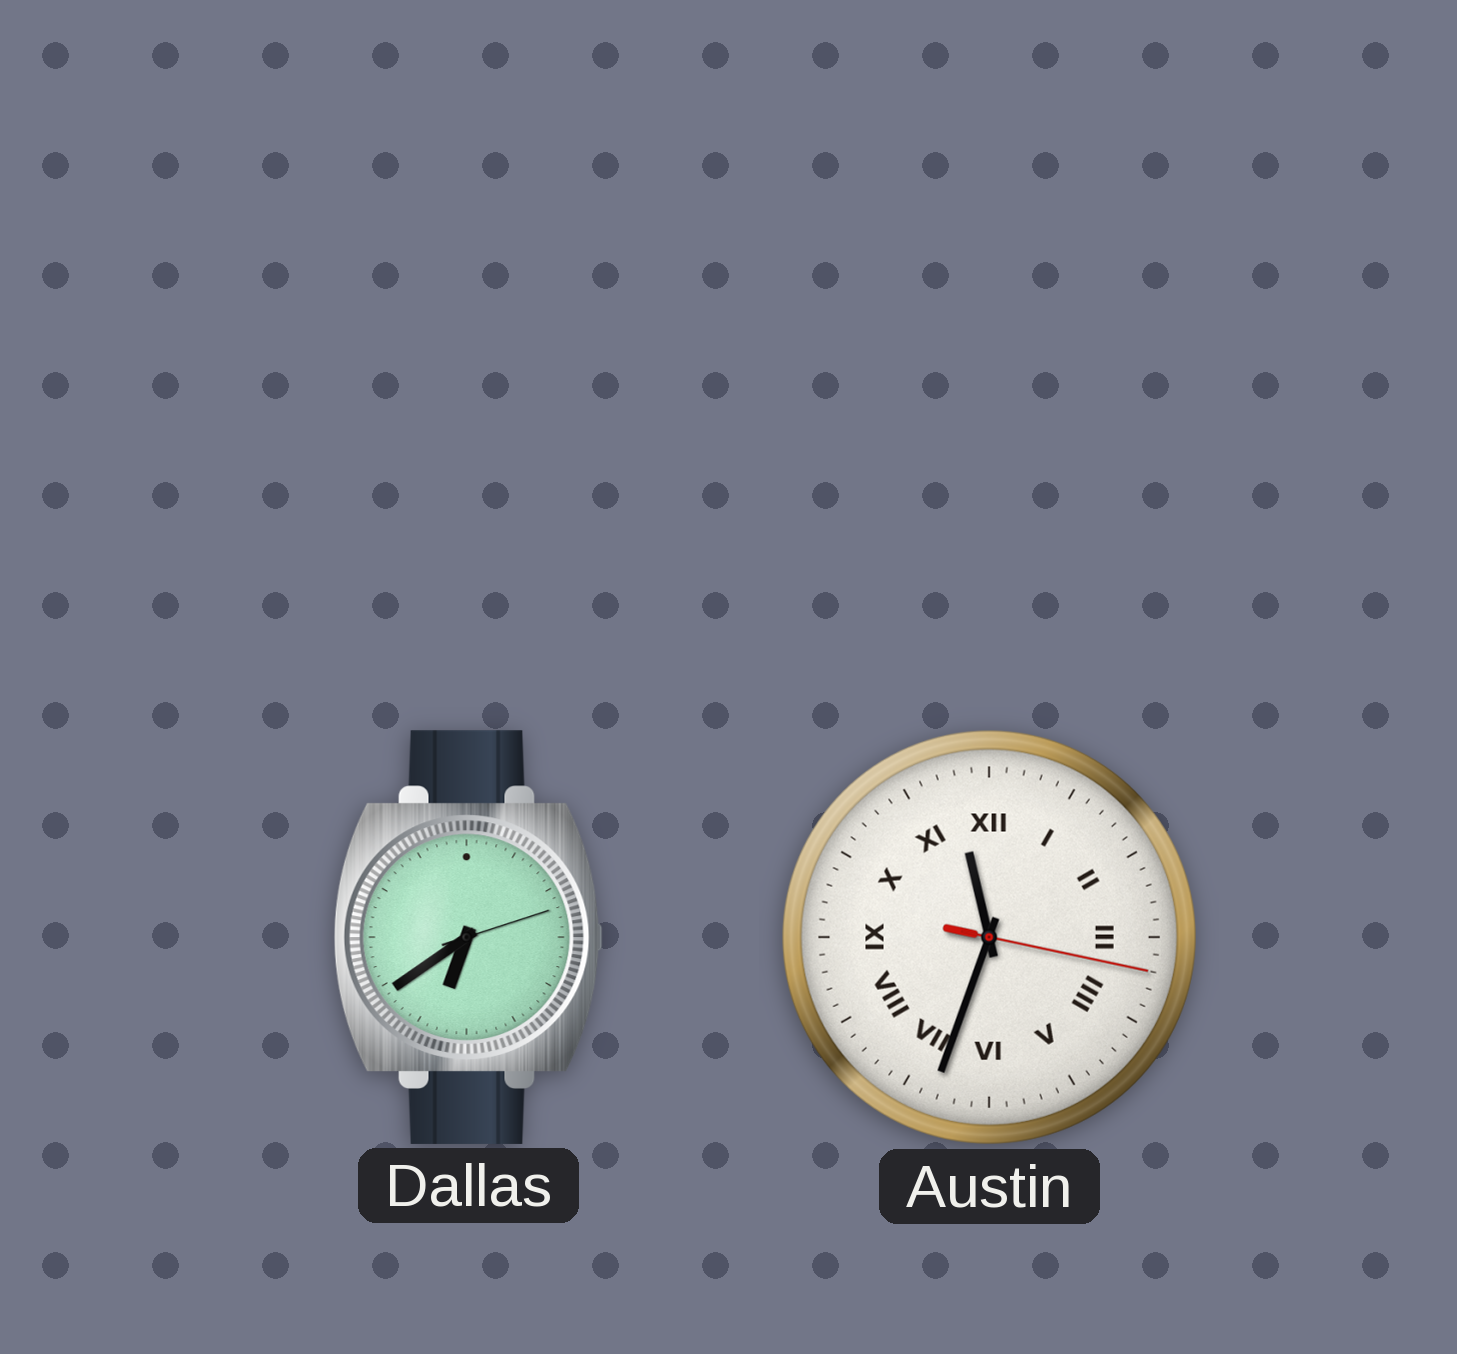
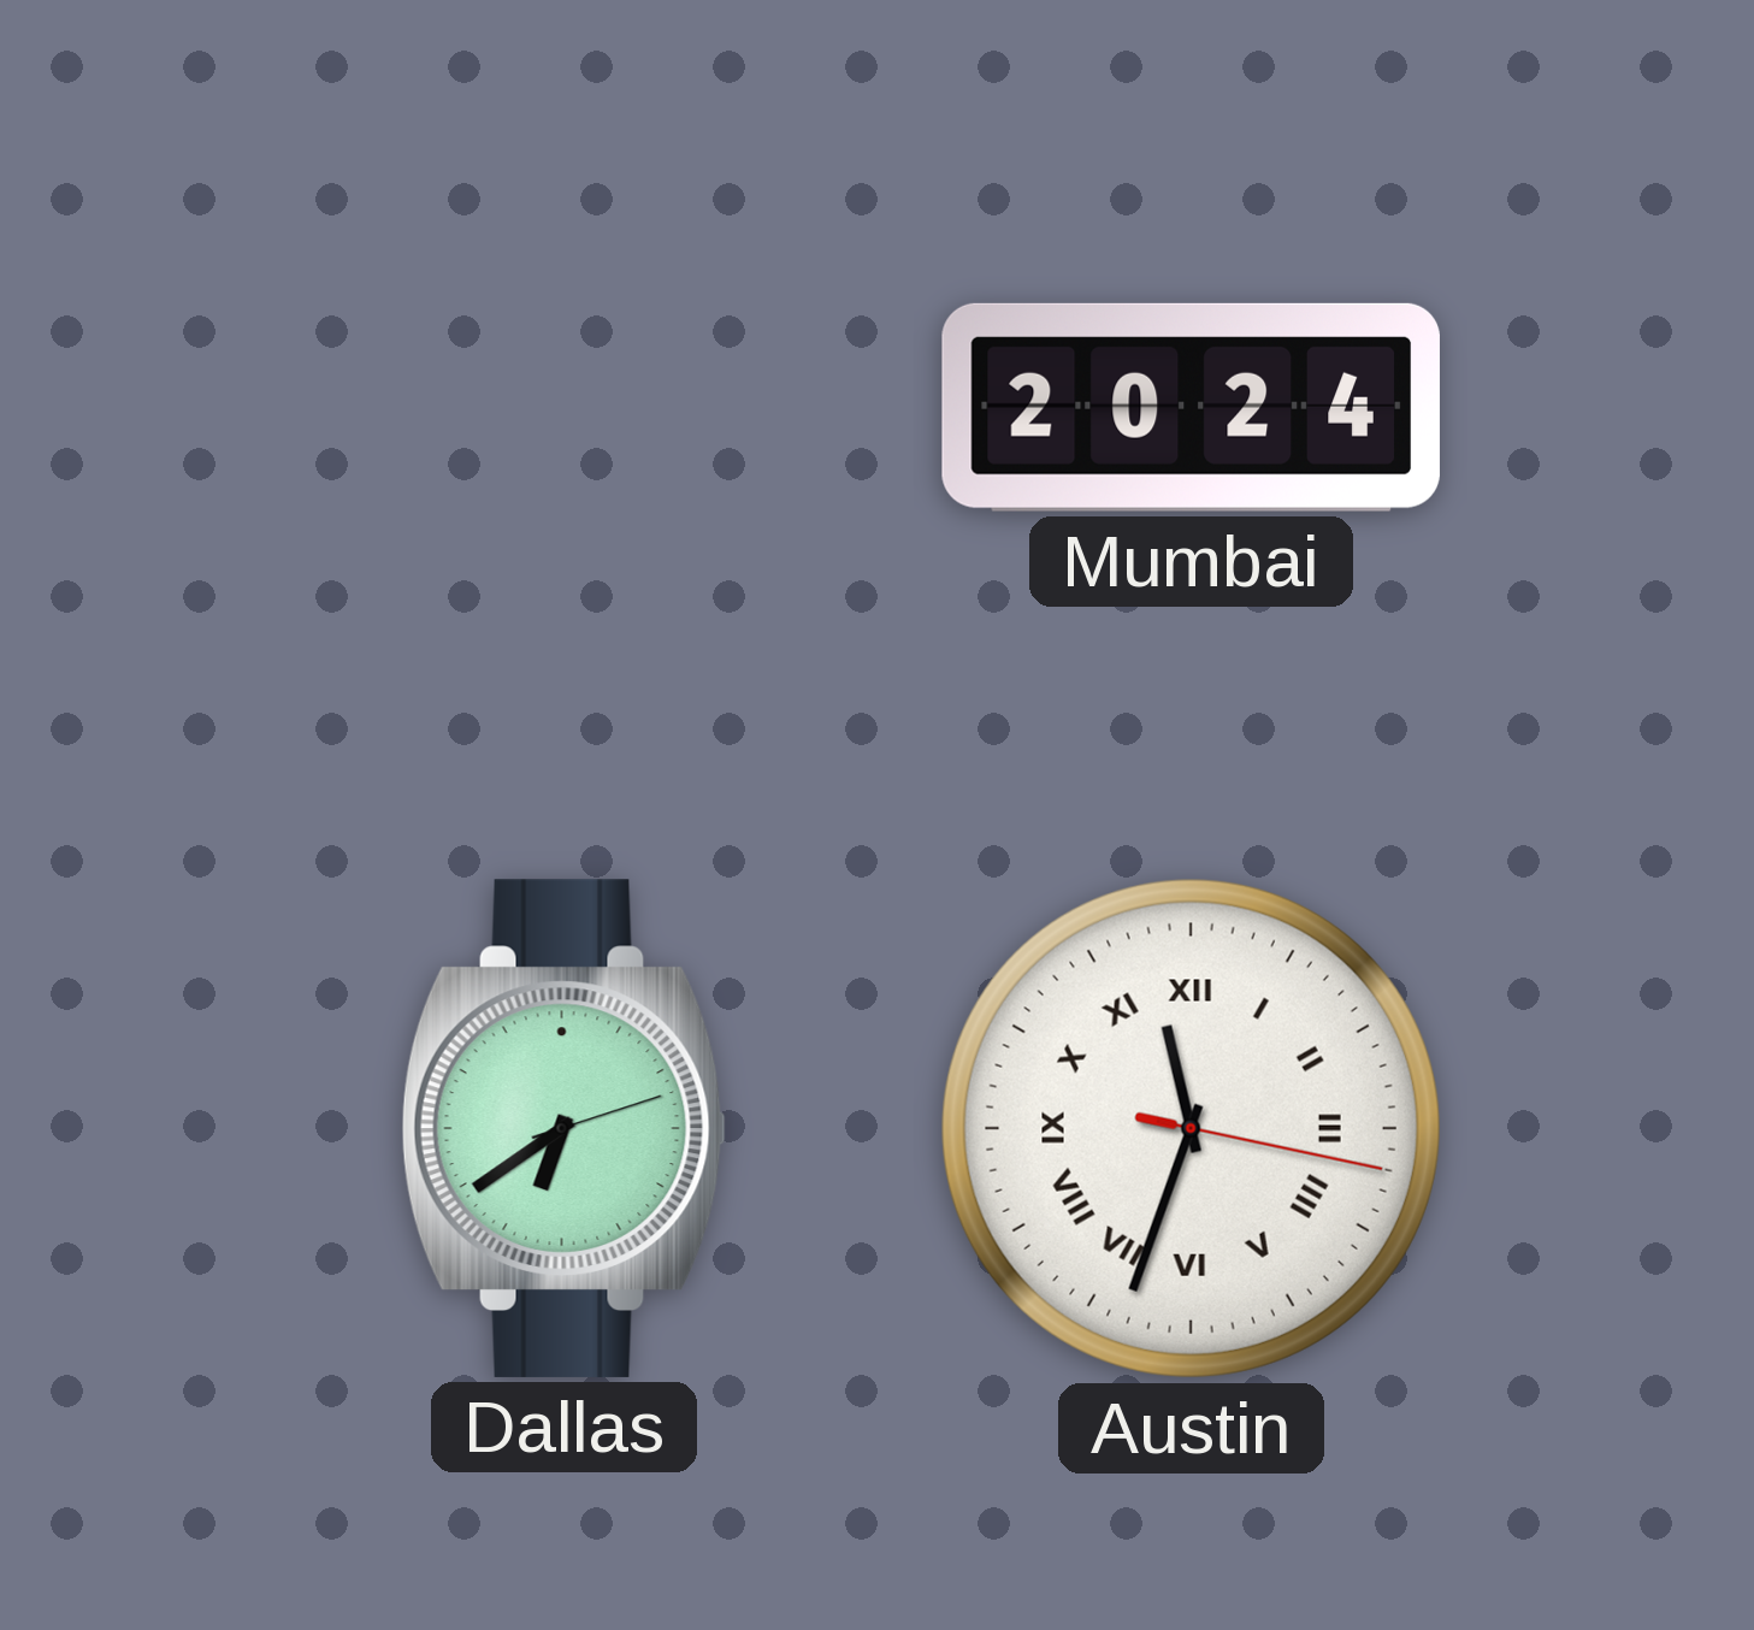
Mumbai: none -> 20:24
